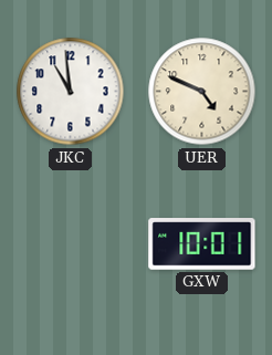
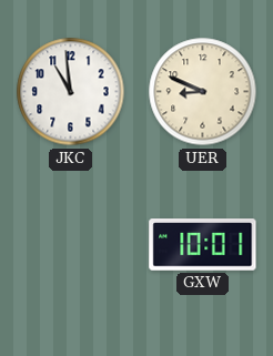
UER: 4:49 -> 8:49
